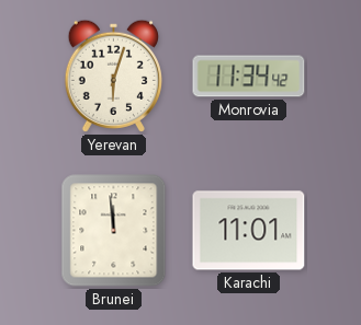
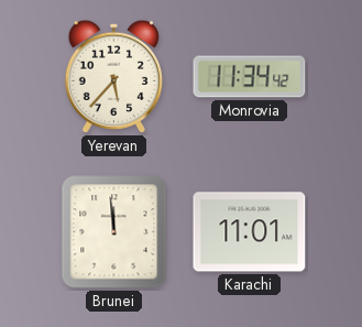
Yerevan: 6:03 -> 5:37
